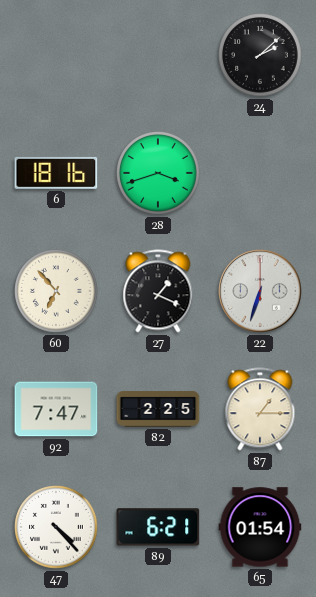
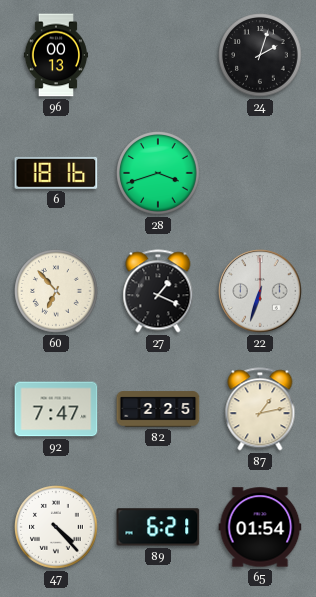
96: none -> 00:13
24: 2:08 -> 2:03
87: 1:15 -> 1:13
